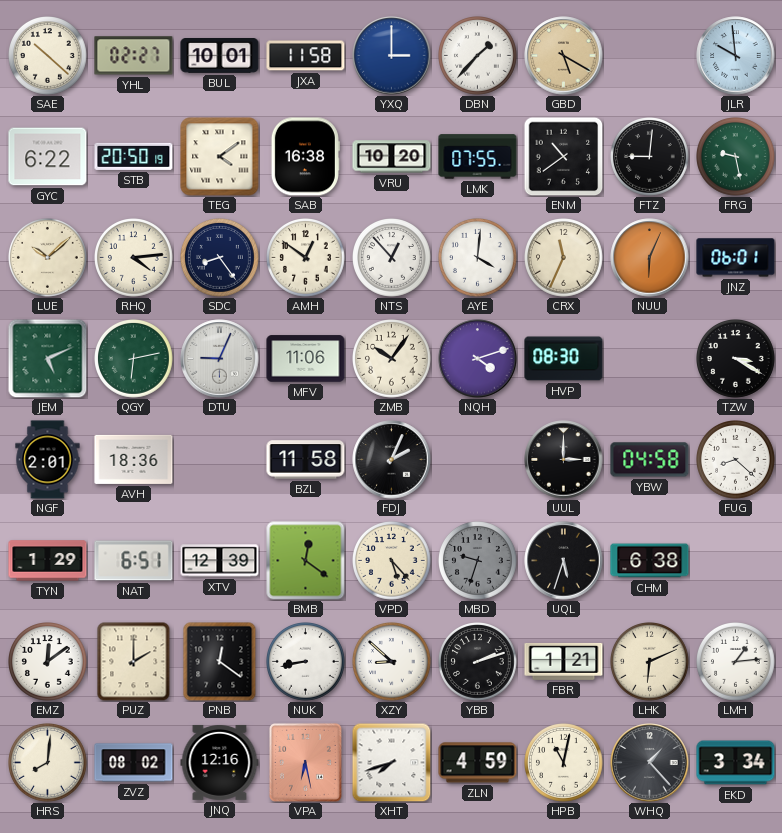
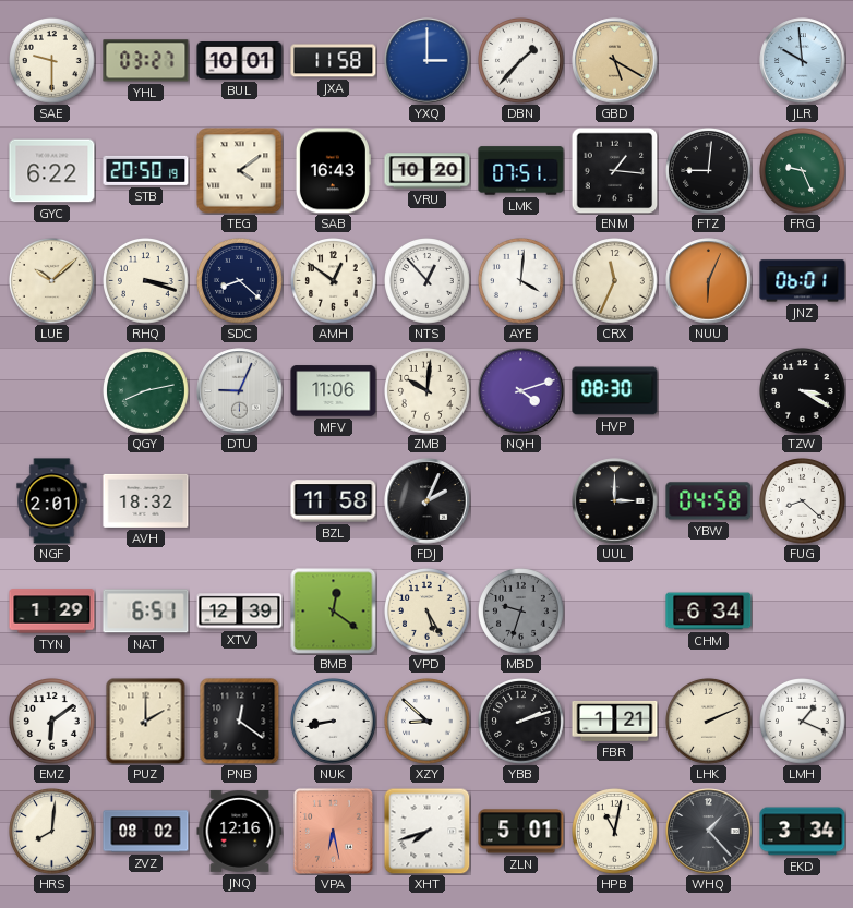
SAE: 10:22 -> 9:30
YHL: 02:27 -> 03:27
SAB: 16:38 -> 16:43
LMK: 07:55 -> 07:51
ENM: 10:39 -> 1:16
FRG: 9:28 -> 9:26
RHQ: 4:14 -> 3:18
SDC: 8:24 -> 8:22
JEM: 5:11 -> none
QGY: 6:13 -> 8:13
ZMB: 10:06 -> 10:01
AVH: 18:36 -> 18:32
VPD: 5:23 -> 5:25
UQL: 5:33 -> none
CHM: 6:38 -> 6:34
EMZ: 12:09 -> 6:09
LHK: 6:11 -> 2:11
LMH: 1:14 -> 1:19
ZLN: 4:59 -> 5:01
